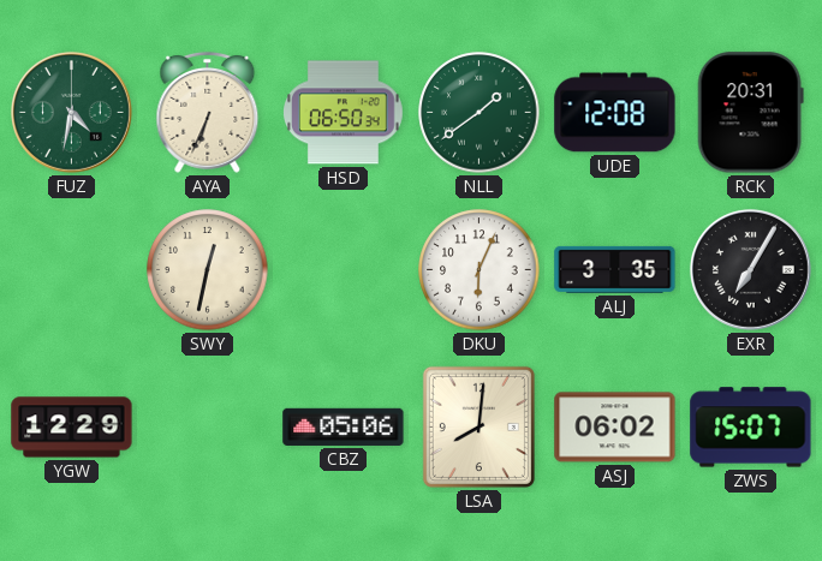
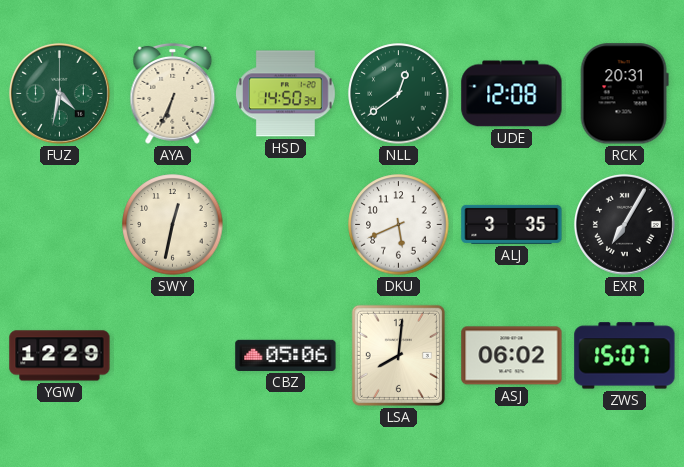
HSD: 06:50 -> 14:50
NLL: 1:39 -> 12:39
DKU: 6:04 -> 5:41
